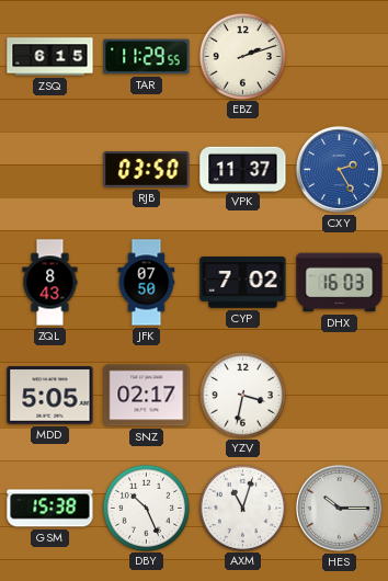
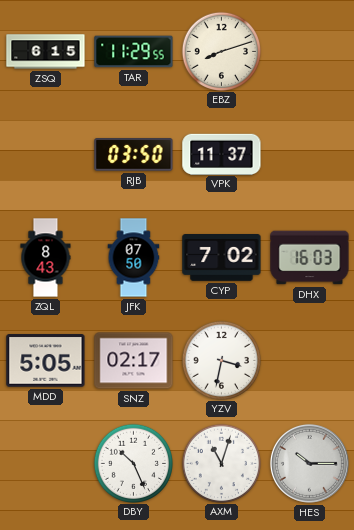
EBZ: 2:12 -> 8:12
CXY: 2:25 -> none
GSM: 15:38 -> none
